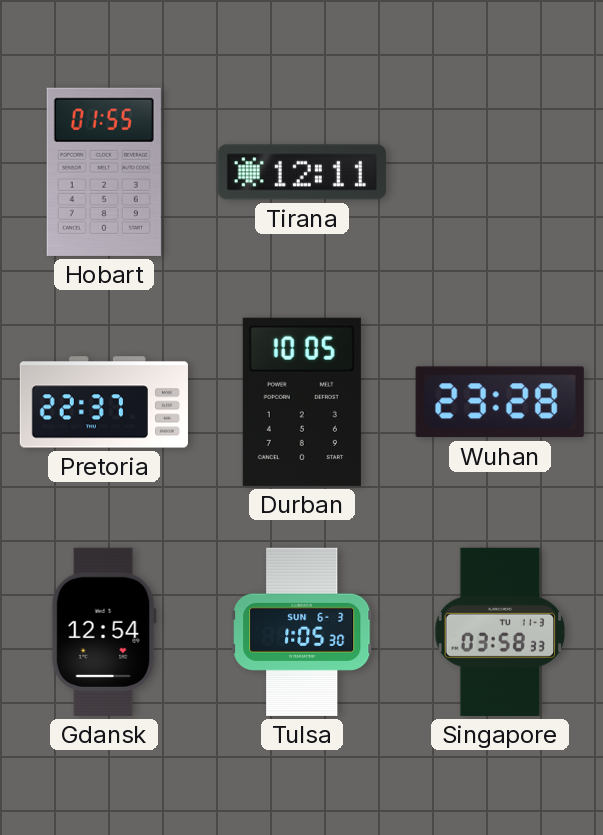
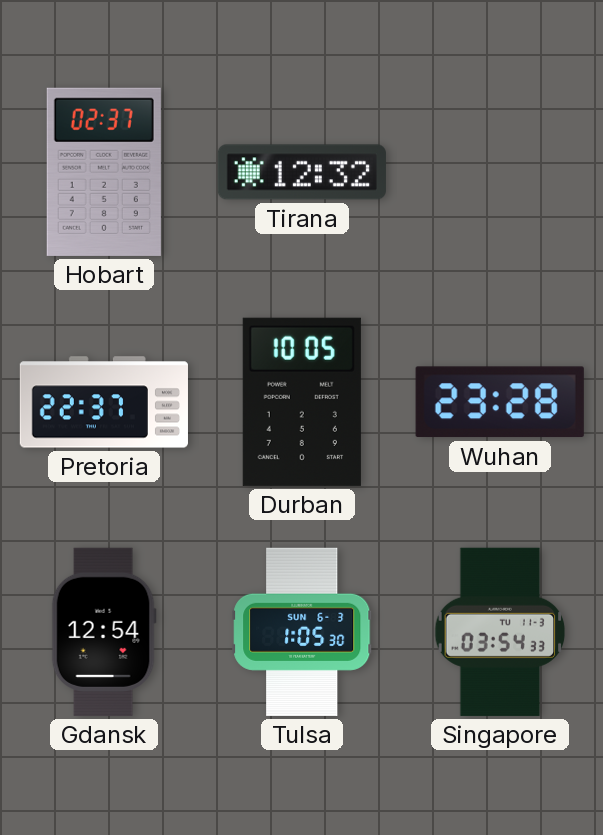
Hobart: 01:55 -> 02:37
Tirana: 12:11 -> 12:32
Singapore: 03:58 -> 03:54
